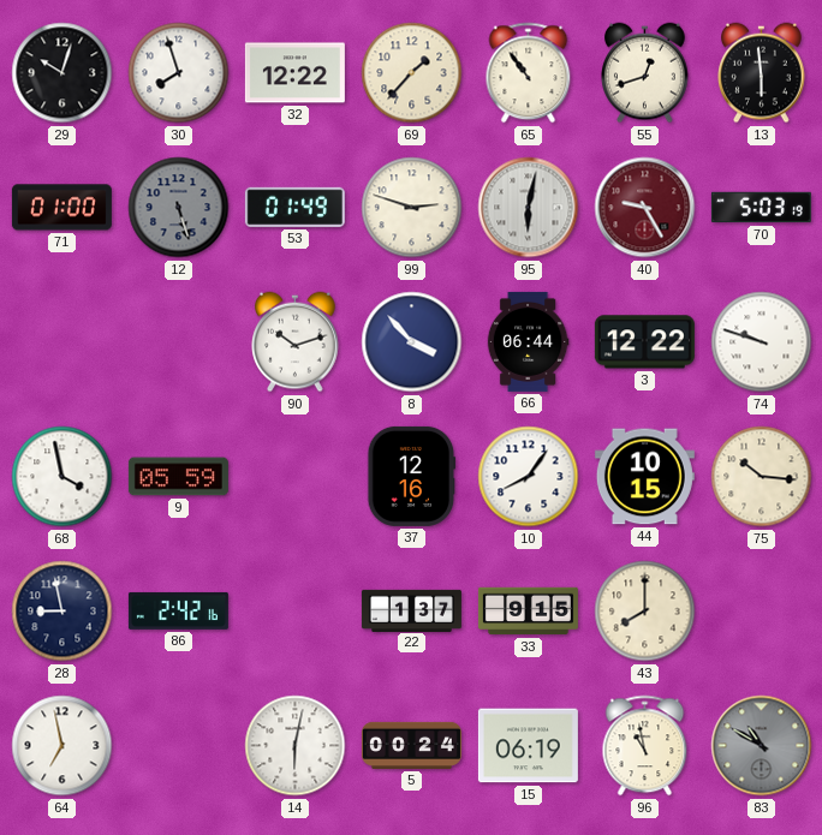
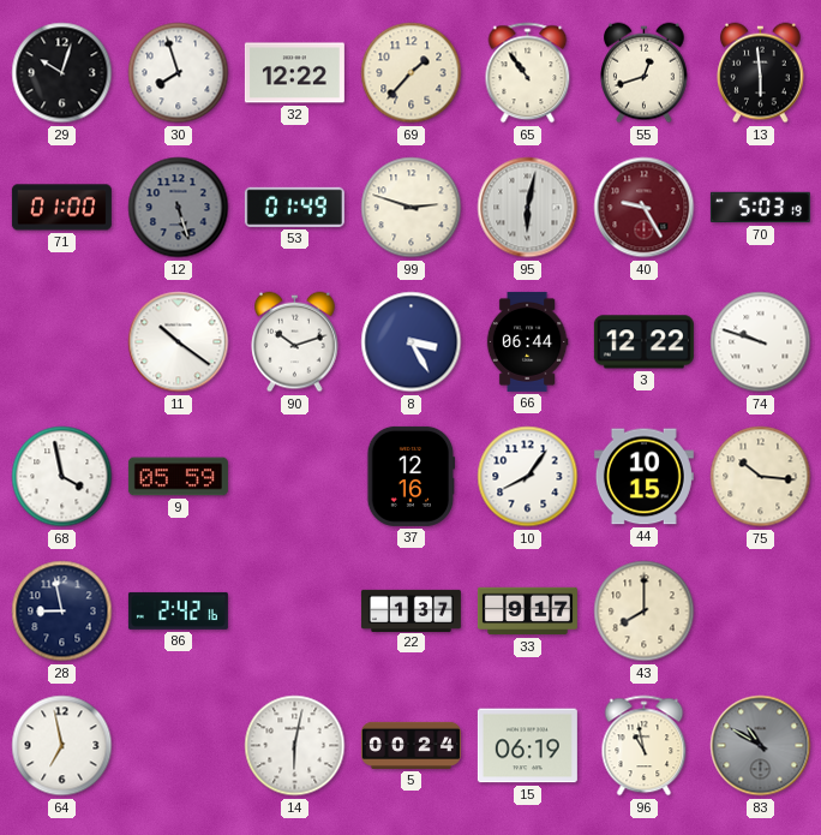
11: none -> 10:21
8: 3:53 -> 3:25
33: 9:15 -> 9:17
